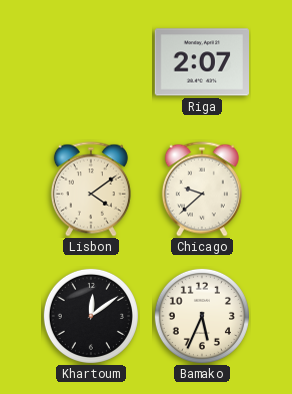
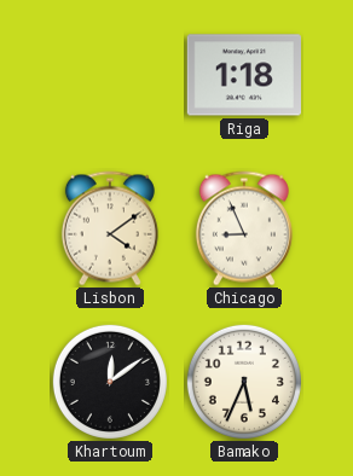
Riga: 2:07 -> 1:18
Chicago: 9:38 -> 8:56
